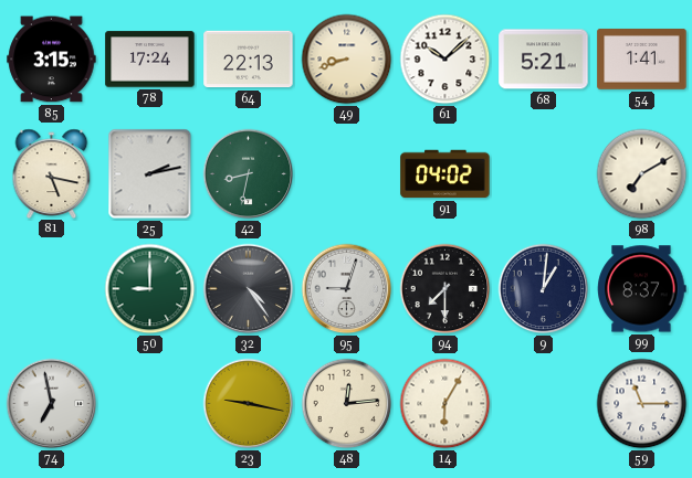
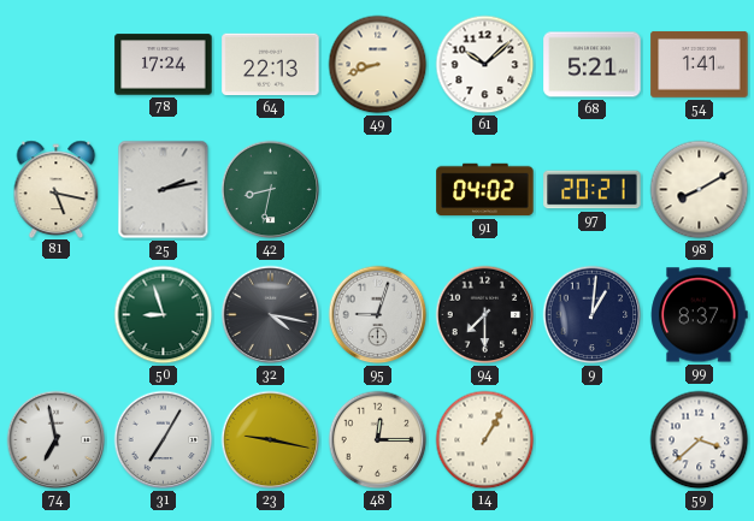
85: 3:15 -> none
97: none -> 20:21
98: 7:10 -> 8:10
50: 9:00 -> 8:57
32: 4:24 -> 4:17
31: none -> 7:05
48: 12:14 -> 12:15
14: 6:05 -> 1:05
59: 11:15 -> 3:38
